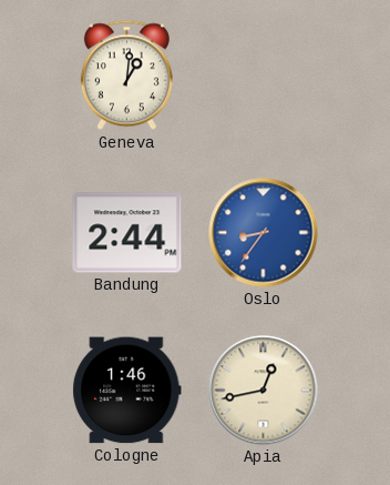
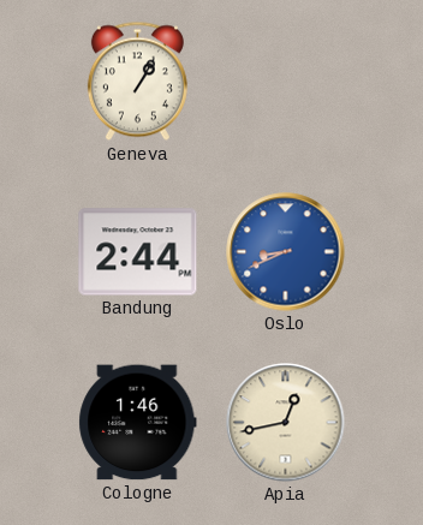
Geneva: 1:01 -> 1:05
Oslo: 8:36 -> 8:41
